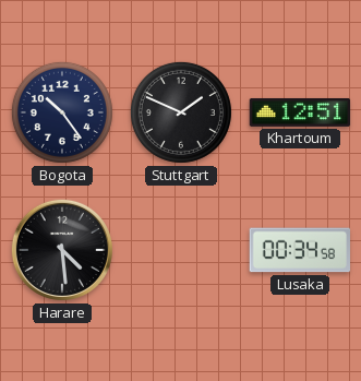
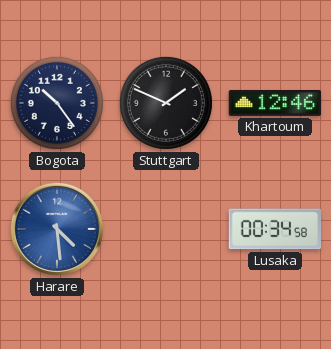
Khartoum: 12:51 -> 12:46
Harare dial: black -> blue
